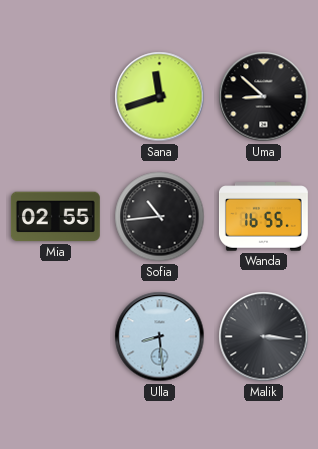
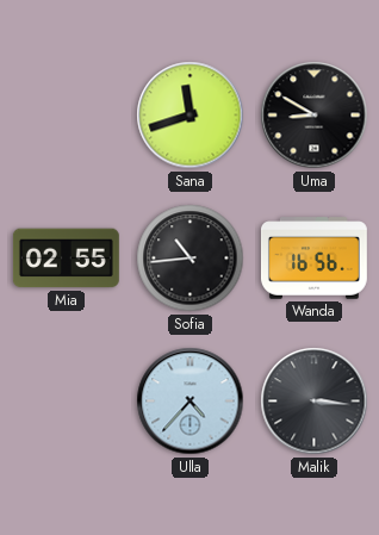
Uma: 8:52 -> 8:50
Wanda: 16:55 -> 16:56
Ulla: 8:29 -> 4:37
